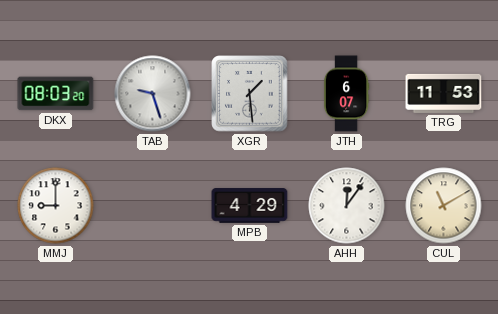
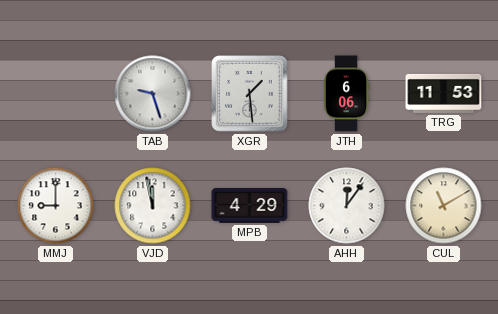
DKX: 08:03 -> none
JTH: 6:07 -> 6:06
VJD: none -> 11:58
